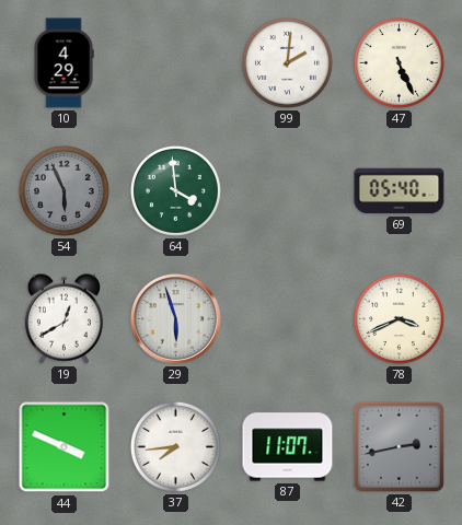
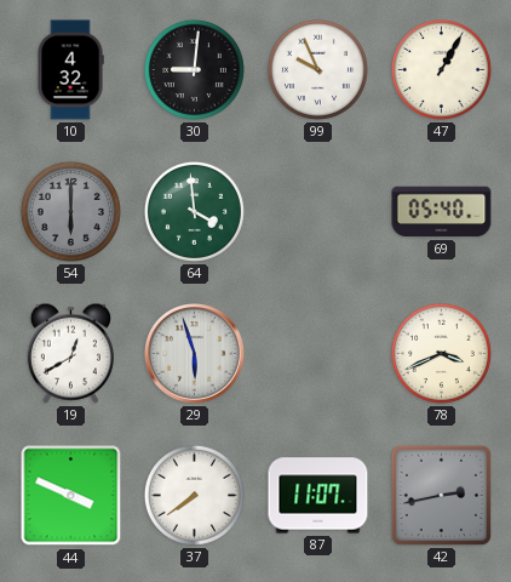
10: 4:29 -> 4:32
30: none -> 9:01
99: 2:01 -> 9:56
47: 5:26 -> 1:05
54: 5:56 -> 6:00
37: 7:44 -> 7:39
